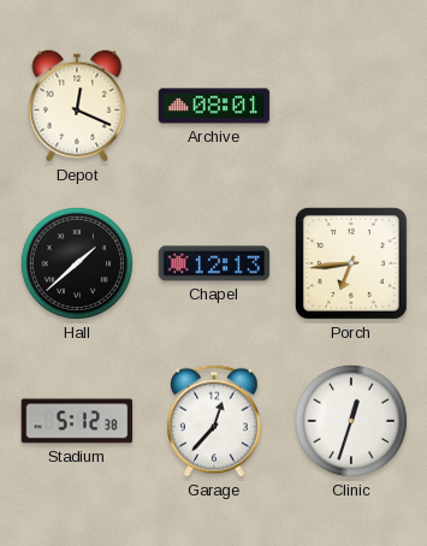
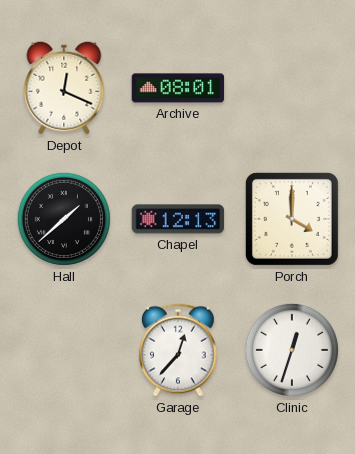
Porch: 6:44 -> 4:00
Stadium: 5:12 -> none
